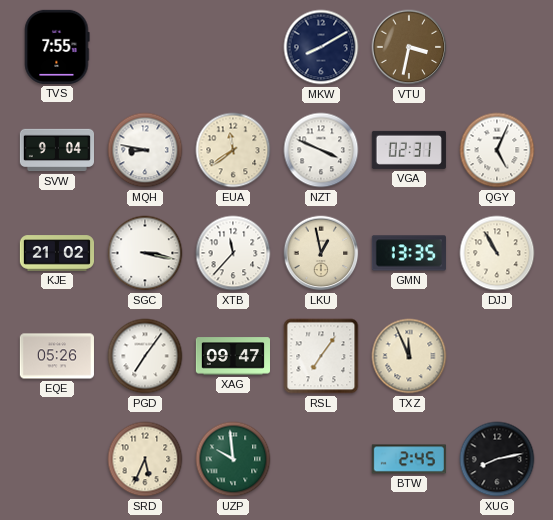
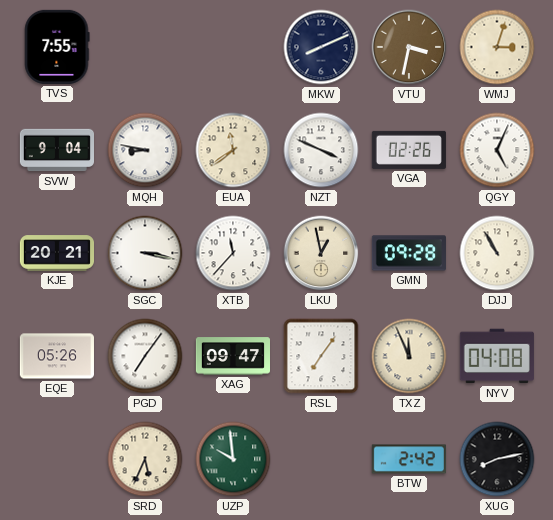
MKW: 8:10 -> 8:11
WMJ: none -> 3:03
VGA: 02:31 -> 02:26
KJE: 21:02 -> 20:21
GMN: 13:35 -> 09:28
NYV: none -> 04:08
BTW: 2:45 -> 2:42
